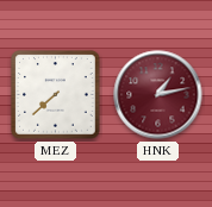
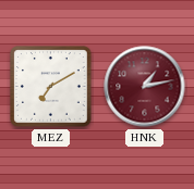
MEZ: 7:38 -> 7:10
